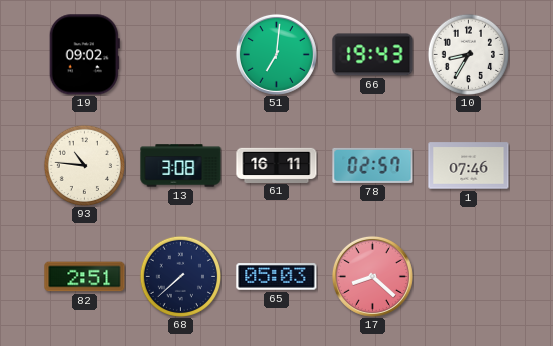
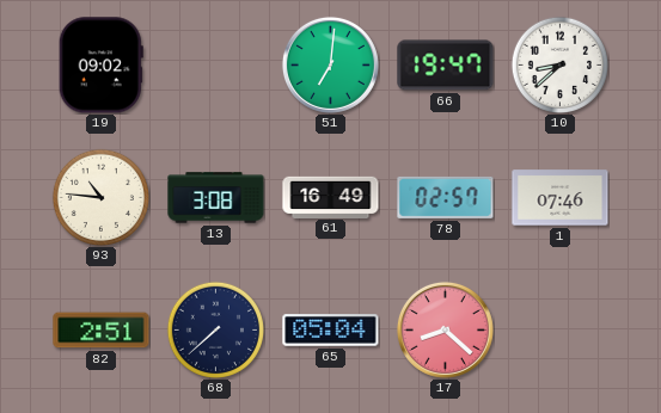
66: 19:43 -> 19:47
10: 8:35 -> 8:38
61: 16:11 -> 16:49
65: 05:03 -> 05:04
